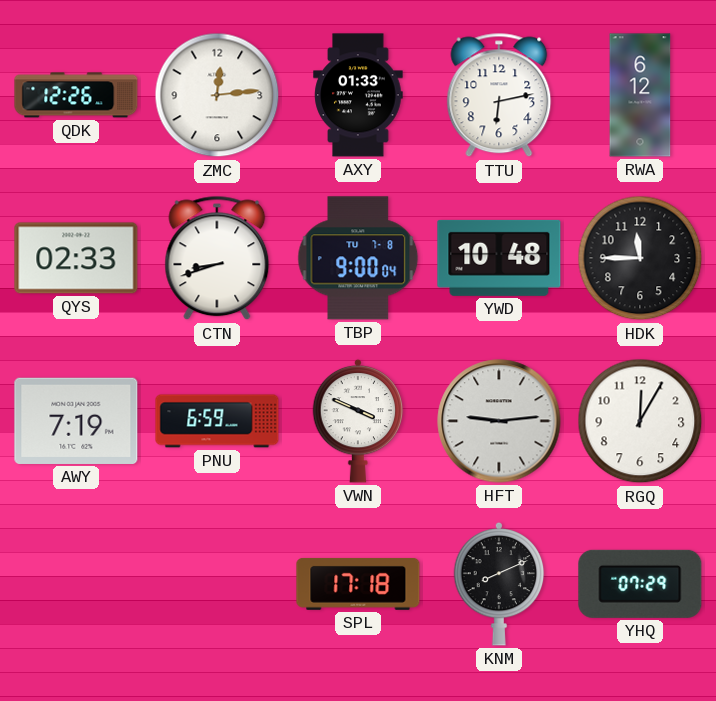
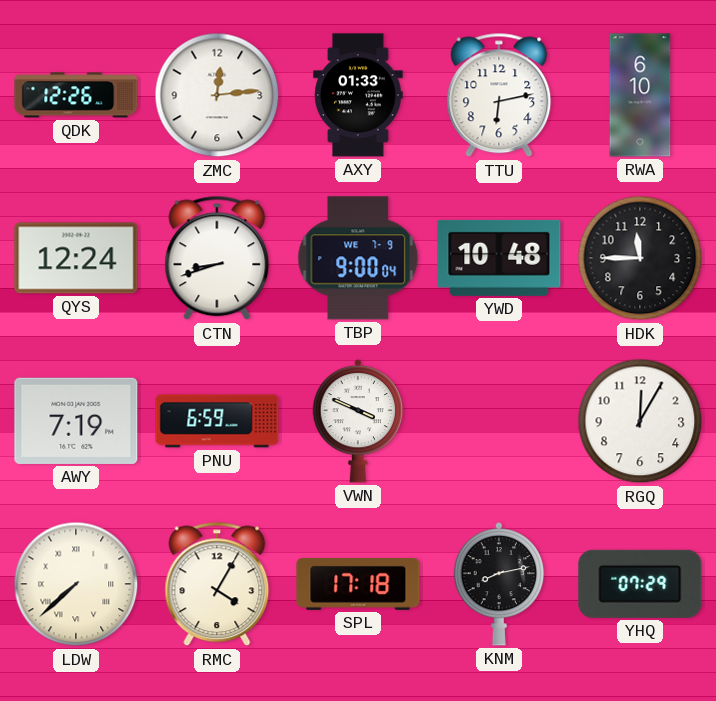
RWA: 6:12 -> 6:10
QYS: 02:33 -> 12:24
TBP date: TU 7-8 -> WE 7-9
HFT: 9:14 -> none
LDW: none -> 7:38
RMC: none -> 4:05
KNM: 8:11 -> 8:13
